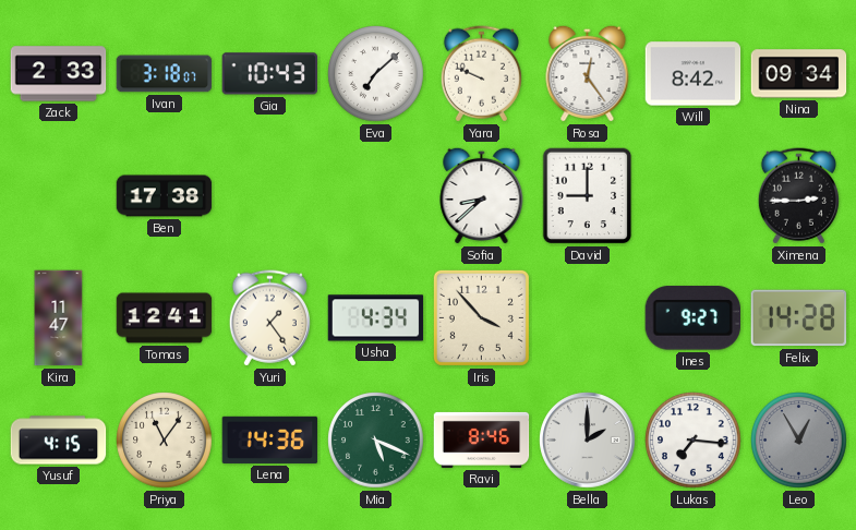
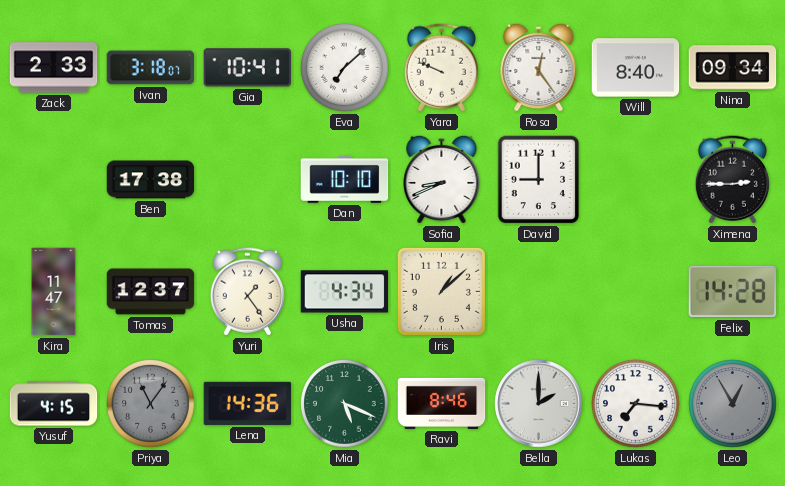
Gia: 10:43 -> 10:41
Will: 8:42 -> 8:40
Dan: none -> 10:10
Sofia: 8:38 -> 8:41
Tomas: 12:41 -> 12:37
Iris: 3:53 -> 1:08
Ines: 9:27 -> none
Priya dial: cream -> grey
